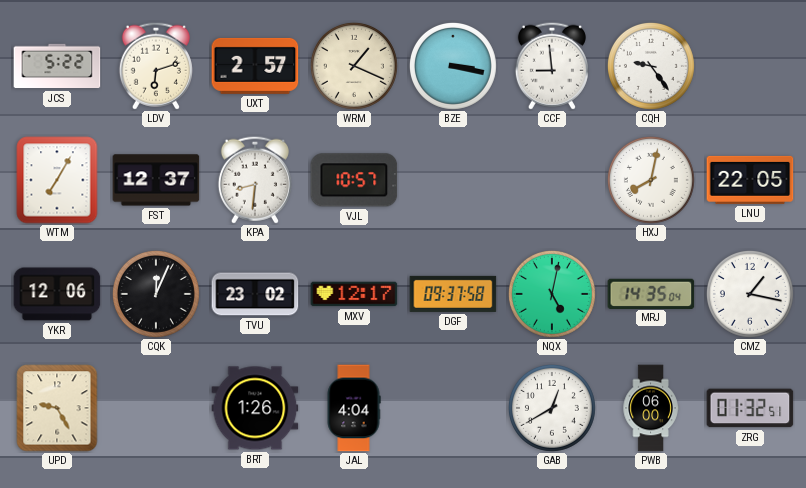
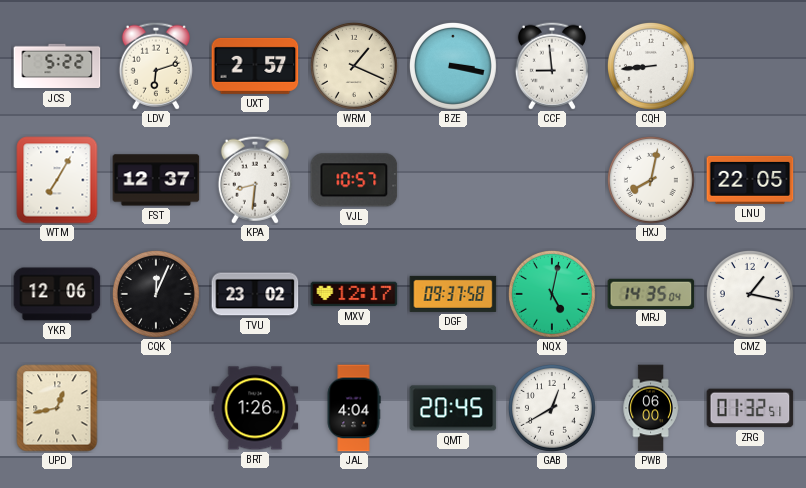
CQH: 9:24 -> 8:44
UPD: 9:25 -> 12:43
QMT: none -> 20:45
